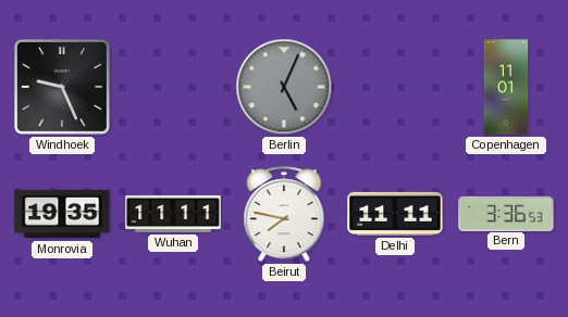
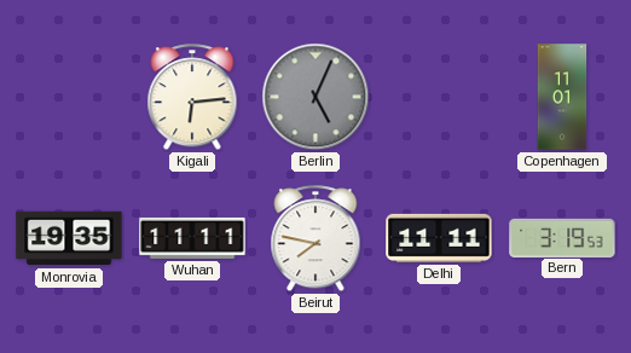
Windhoek: 9:26 -> none
Kigali: none -> 6:14
Bern: 3:36 -> 3:19
